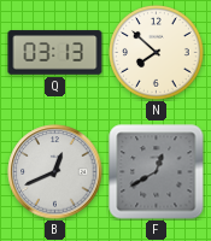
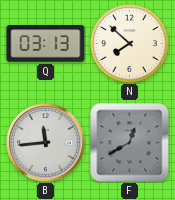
B: 12:41 -> 11:44
